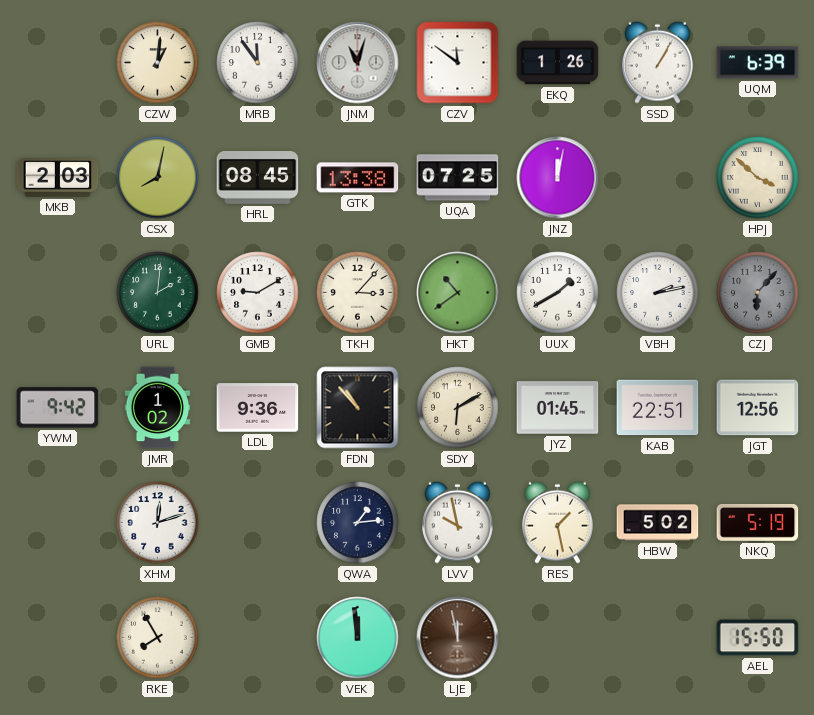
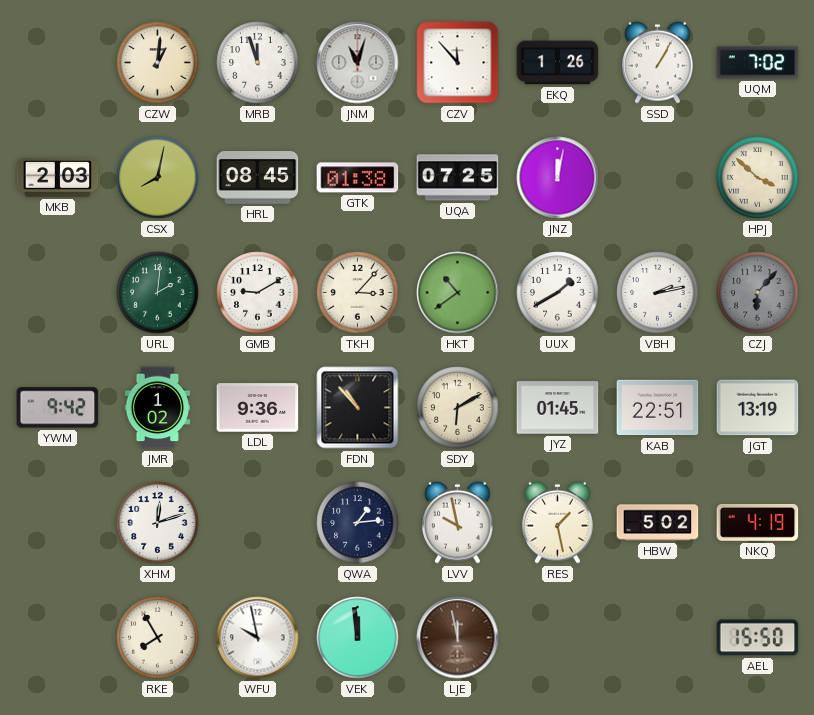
MRB: 11:54 -> 11:57
CZV: 11:51 -> 11:53
UQM: 6:39 -> 7:02
GTK: 13:38 -> 01:38
JGT: 12:56 -> 13:19
NKQ: 5:19 -> 4:19
WFU: none -> 9:58
